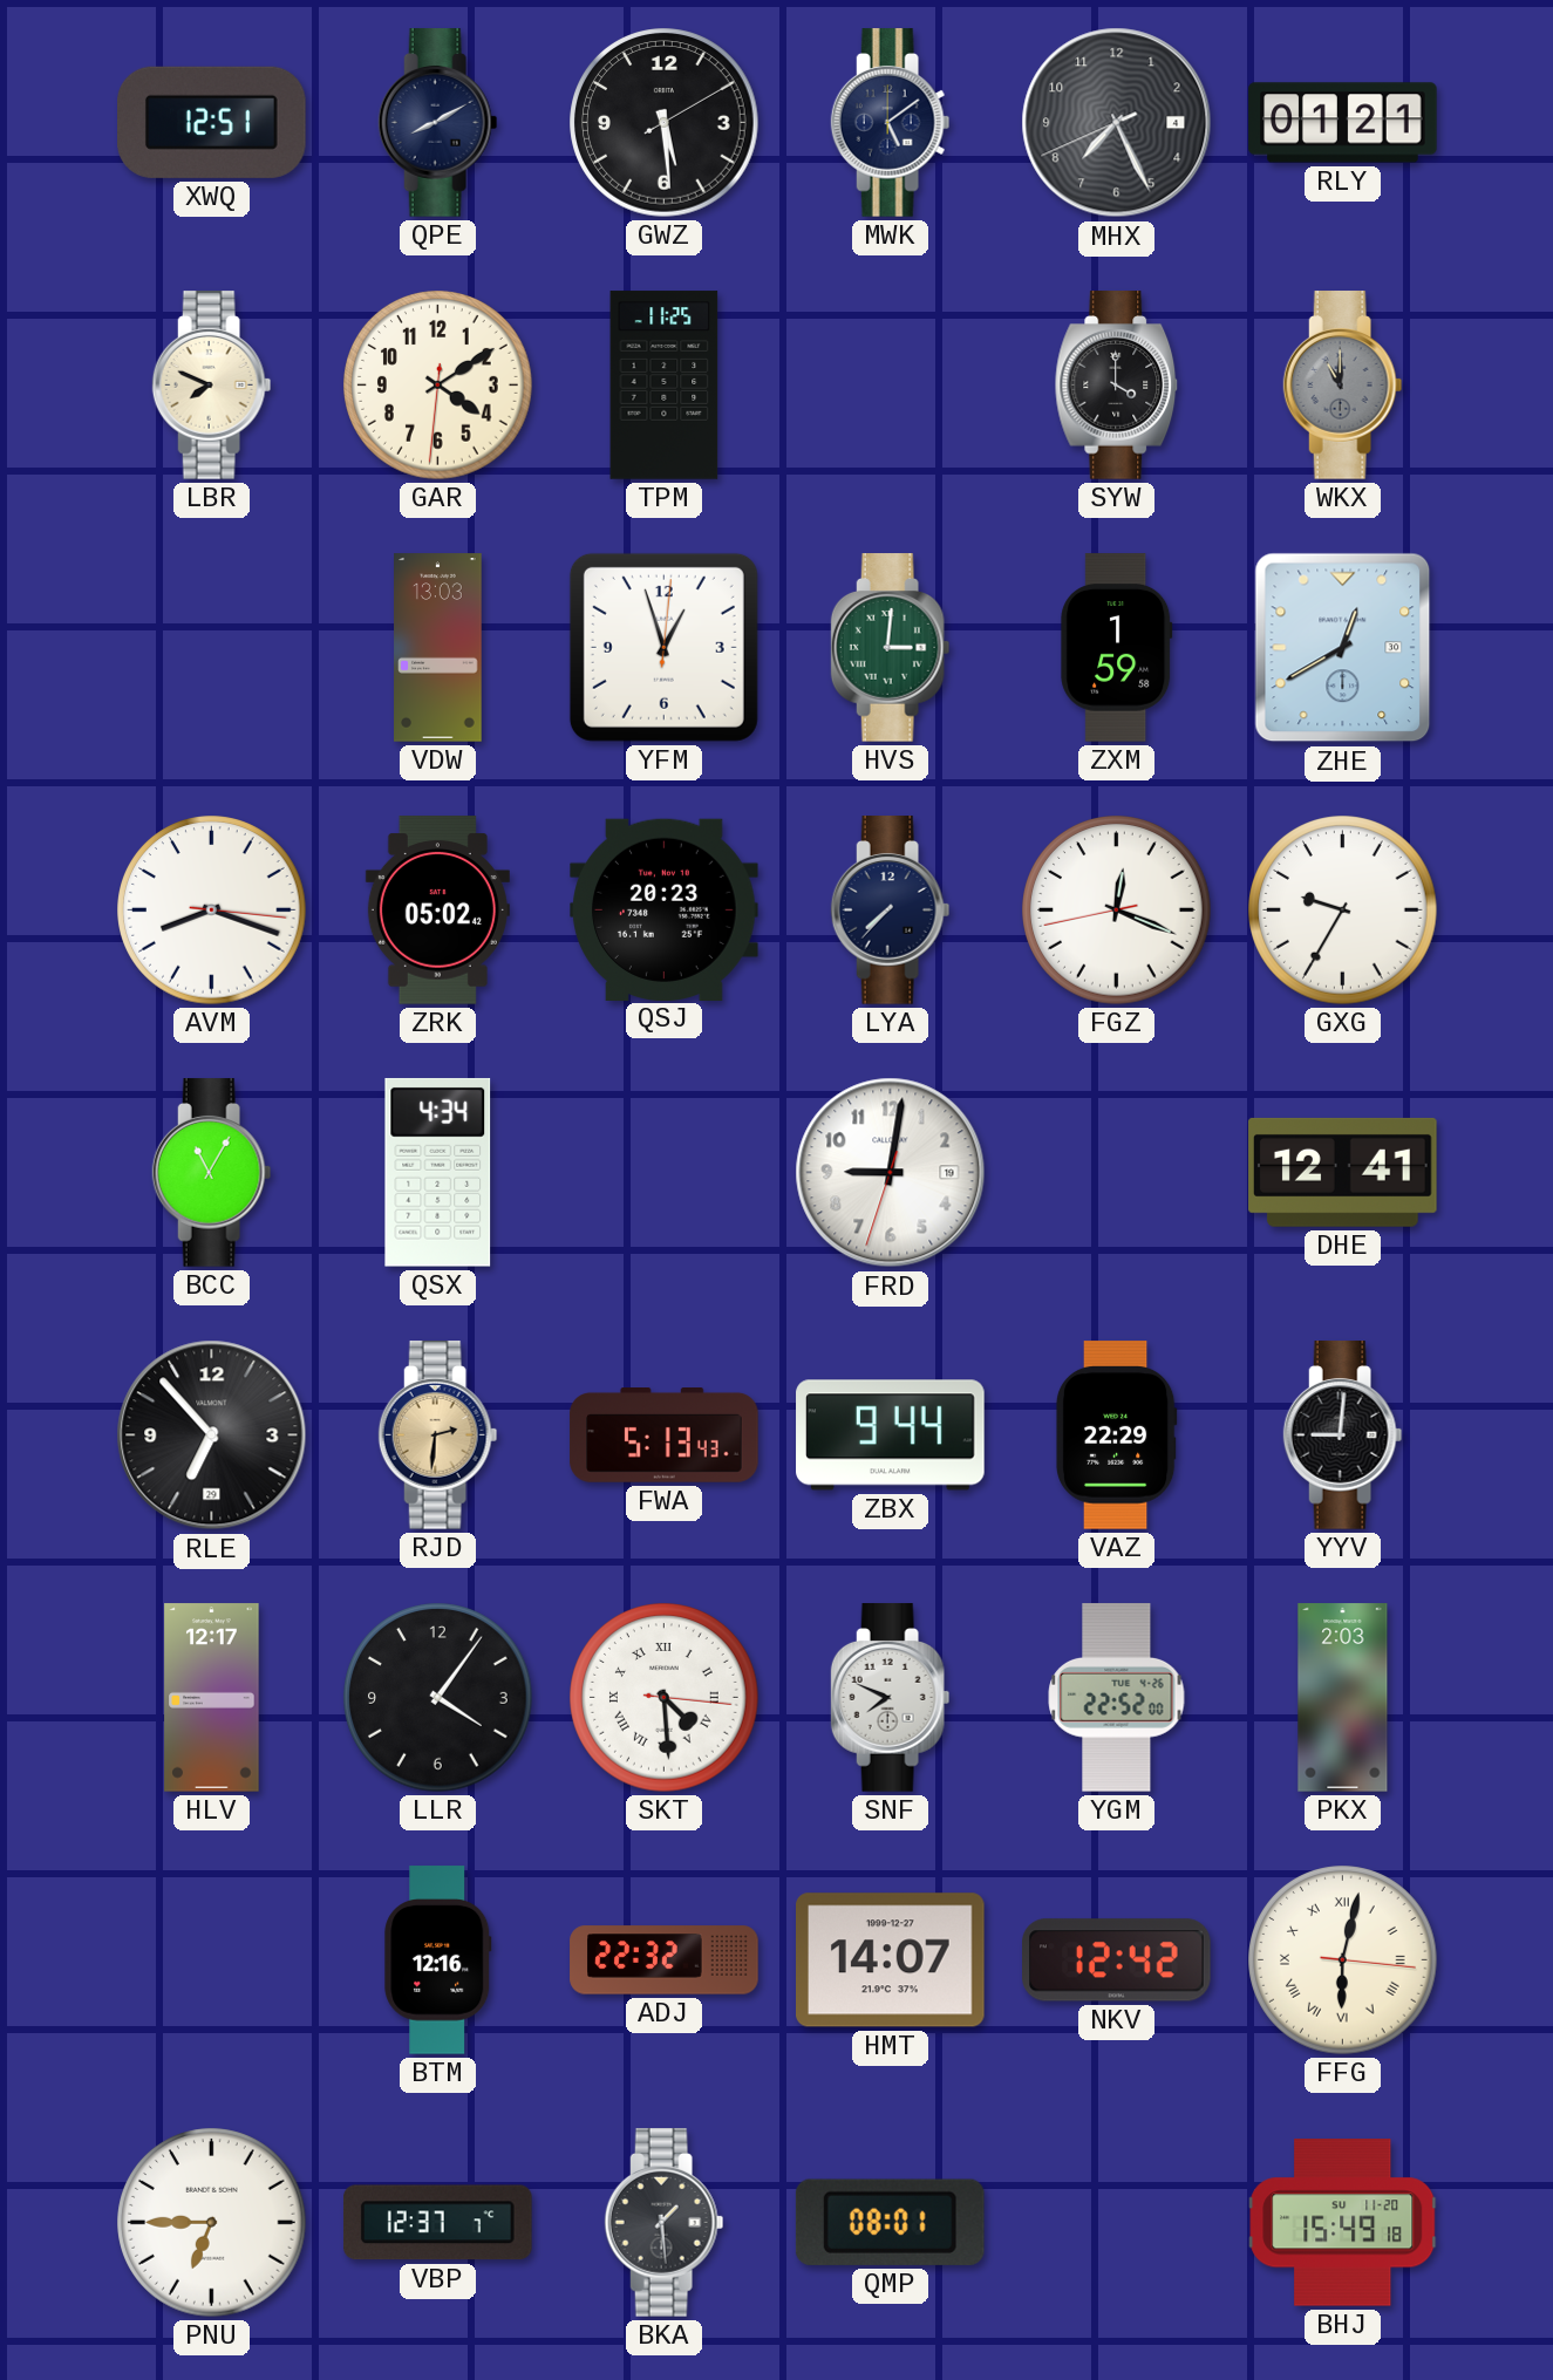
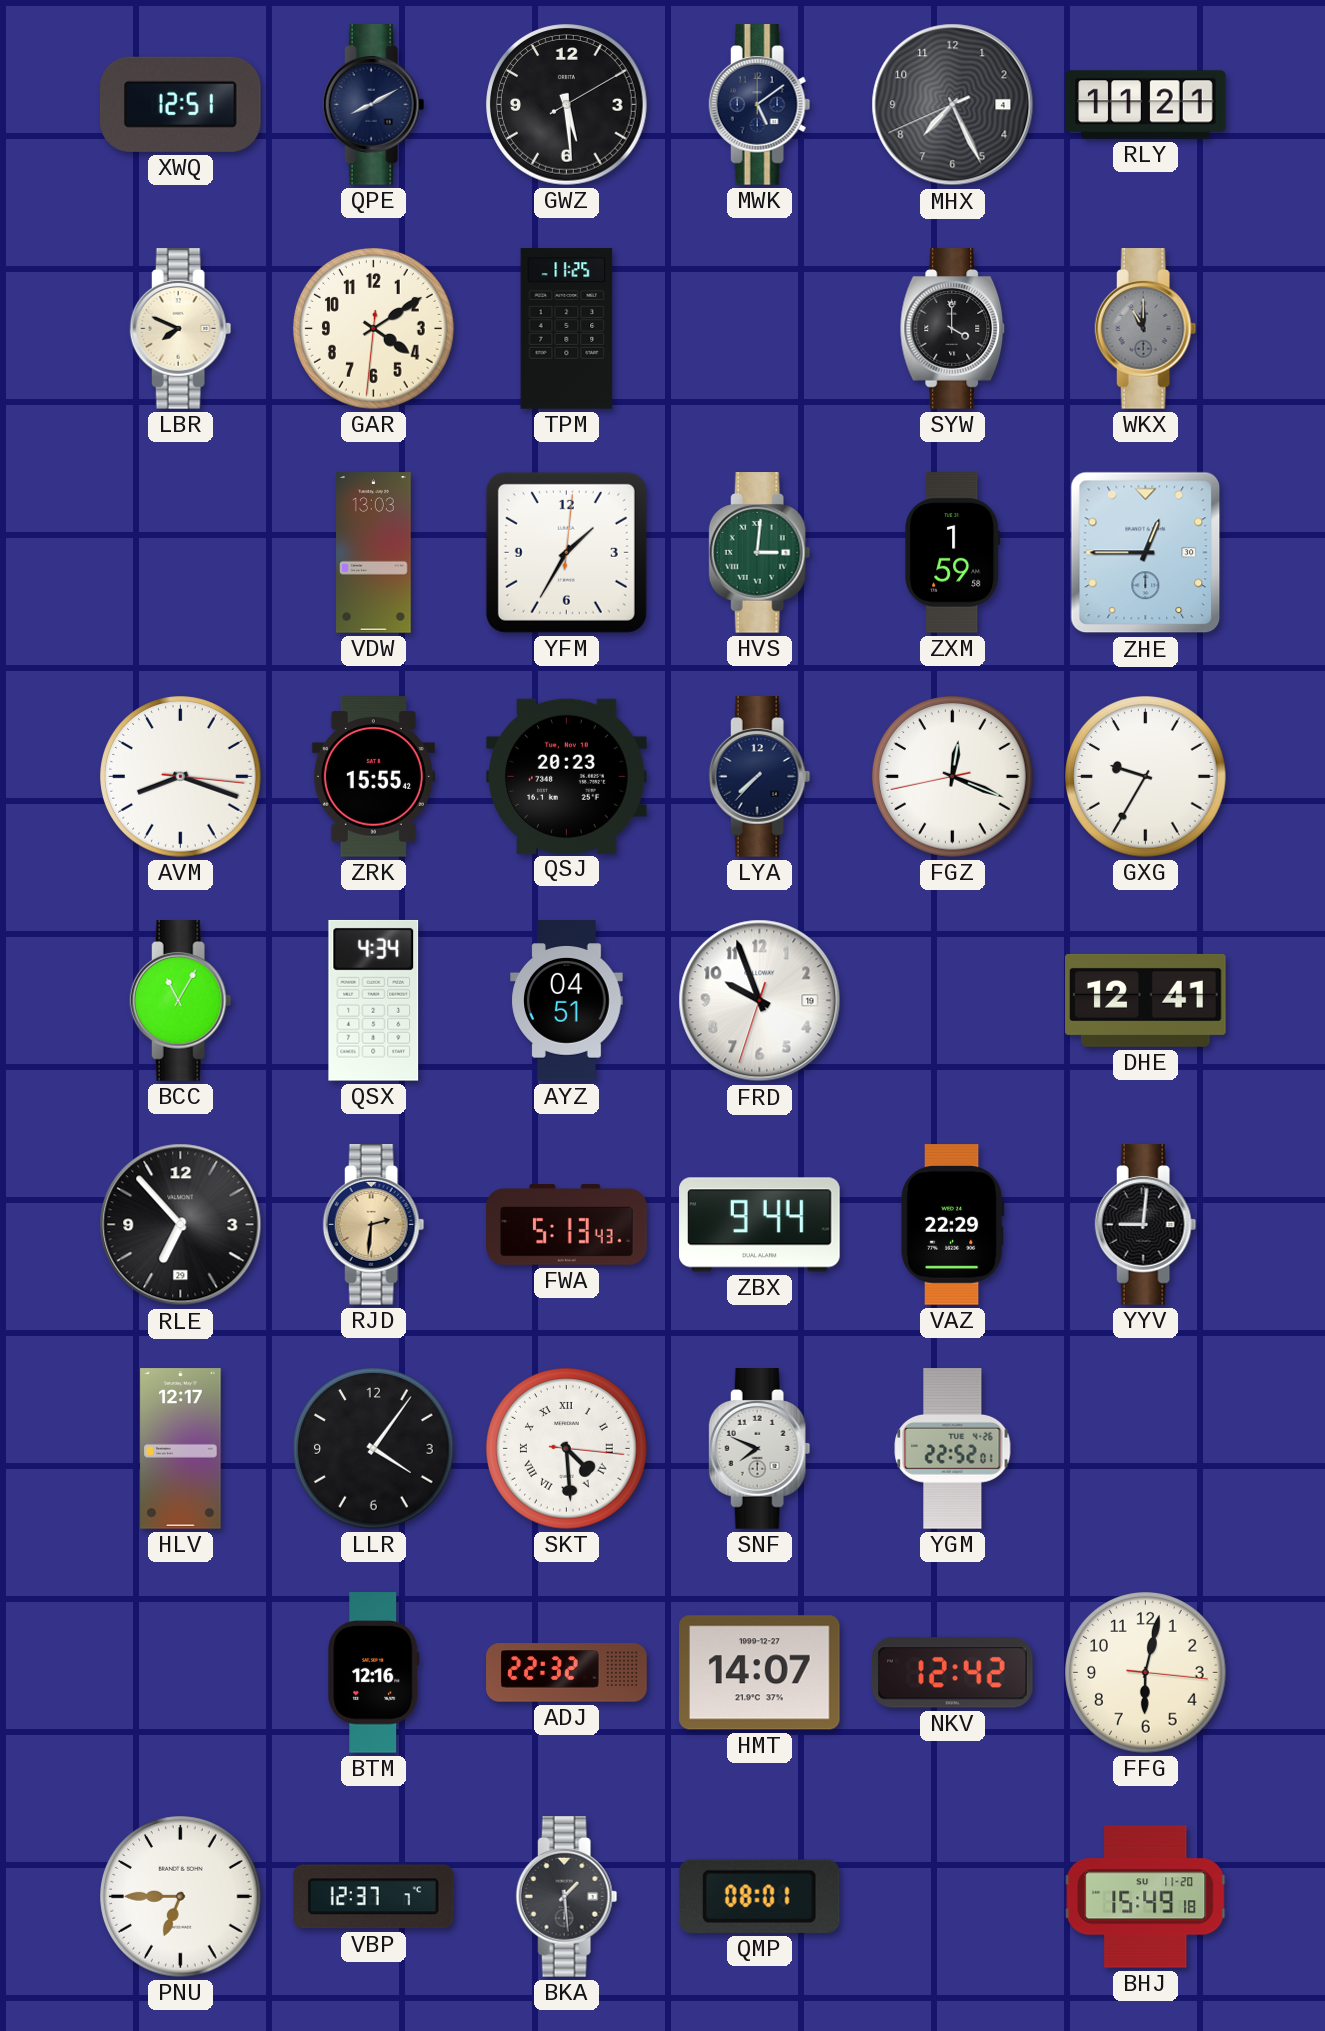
RLY: 01:21 -> 11:21
YFM: 12:57 -> 1:35
ZHE: 12:40 -> 12:45
ZRK: 05:02 -> 15:55
AYZ: none -> 04:51
FRD: 9:01 -> 9:56
YGM: 22:52:00 -> 22:52:01
PKX: 2:03 -> none
FFG numerals: Roman -> Arabic
